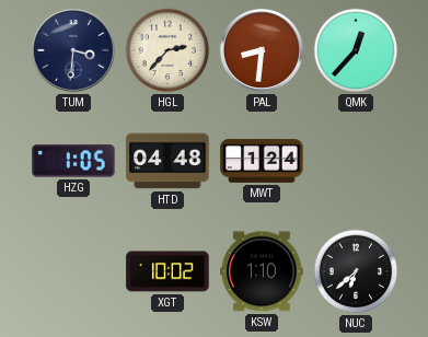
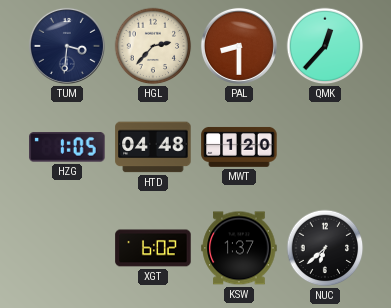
PAL: 8:31 -> 8:30
MWT: 1:24 -> 1:20
XGT: 10:02 -> 6:02
KSW: 1:10 -> 1:37
